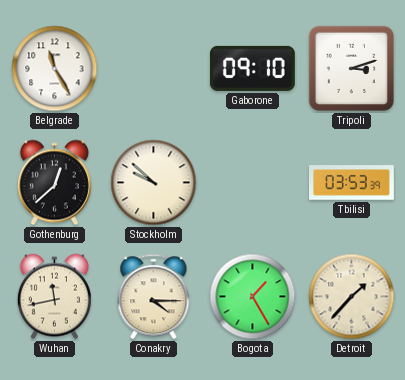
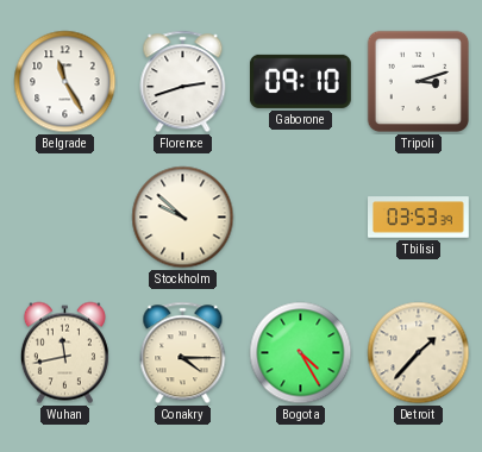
Florence: none -> 2:42
Gothenburg: 12:38 -> none
Bogota: 1:25 -> 4:25
